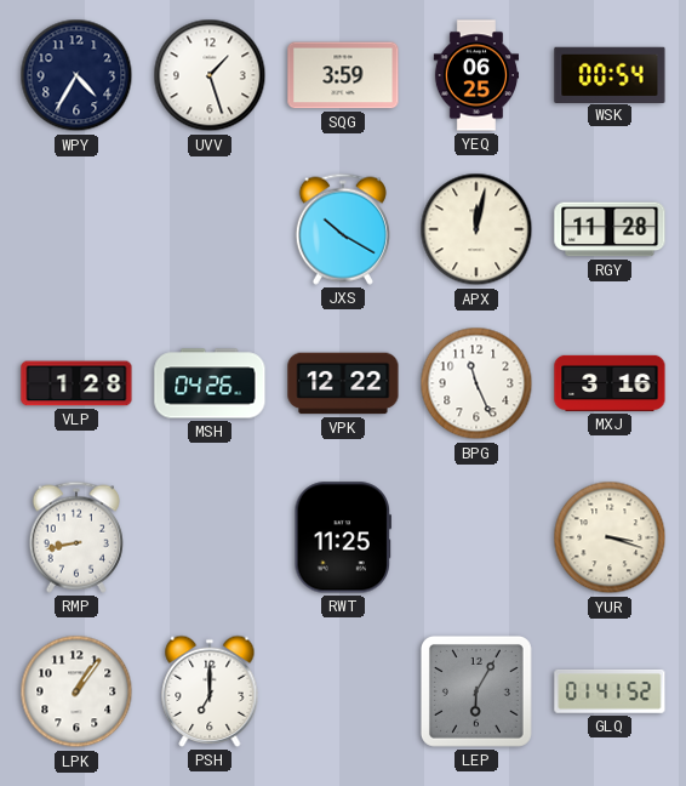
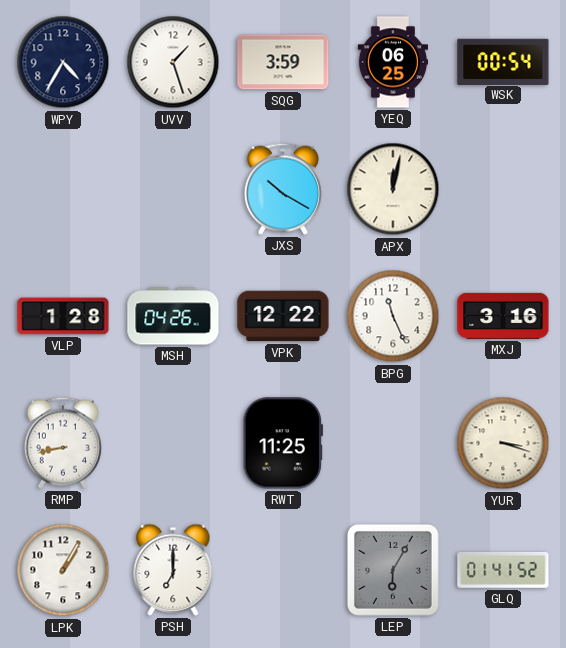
RGY: 11:28 -> none
LPK: 1:06 -> 1:05
